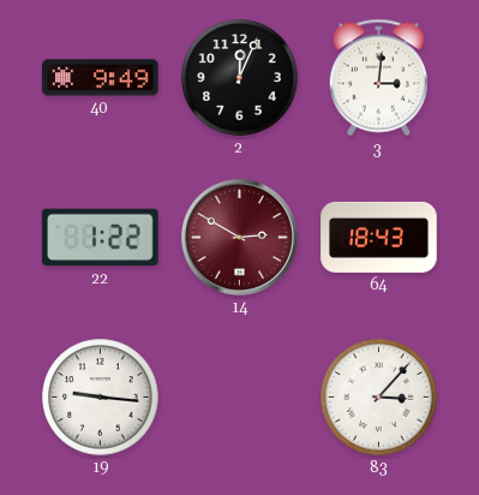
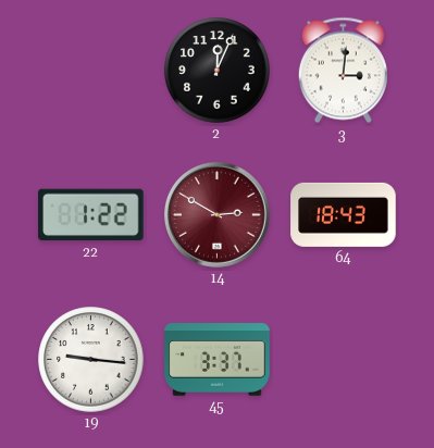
40: 9:49 -> none
45: none -> 3:37
83: 3:07 -> none
